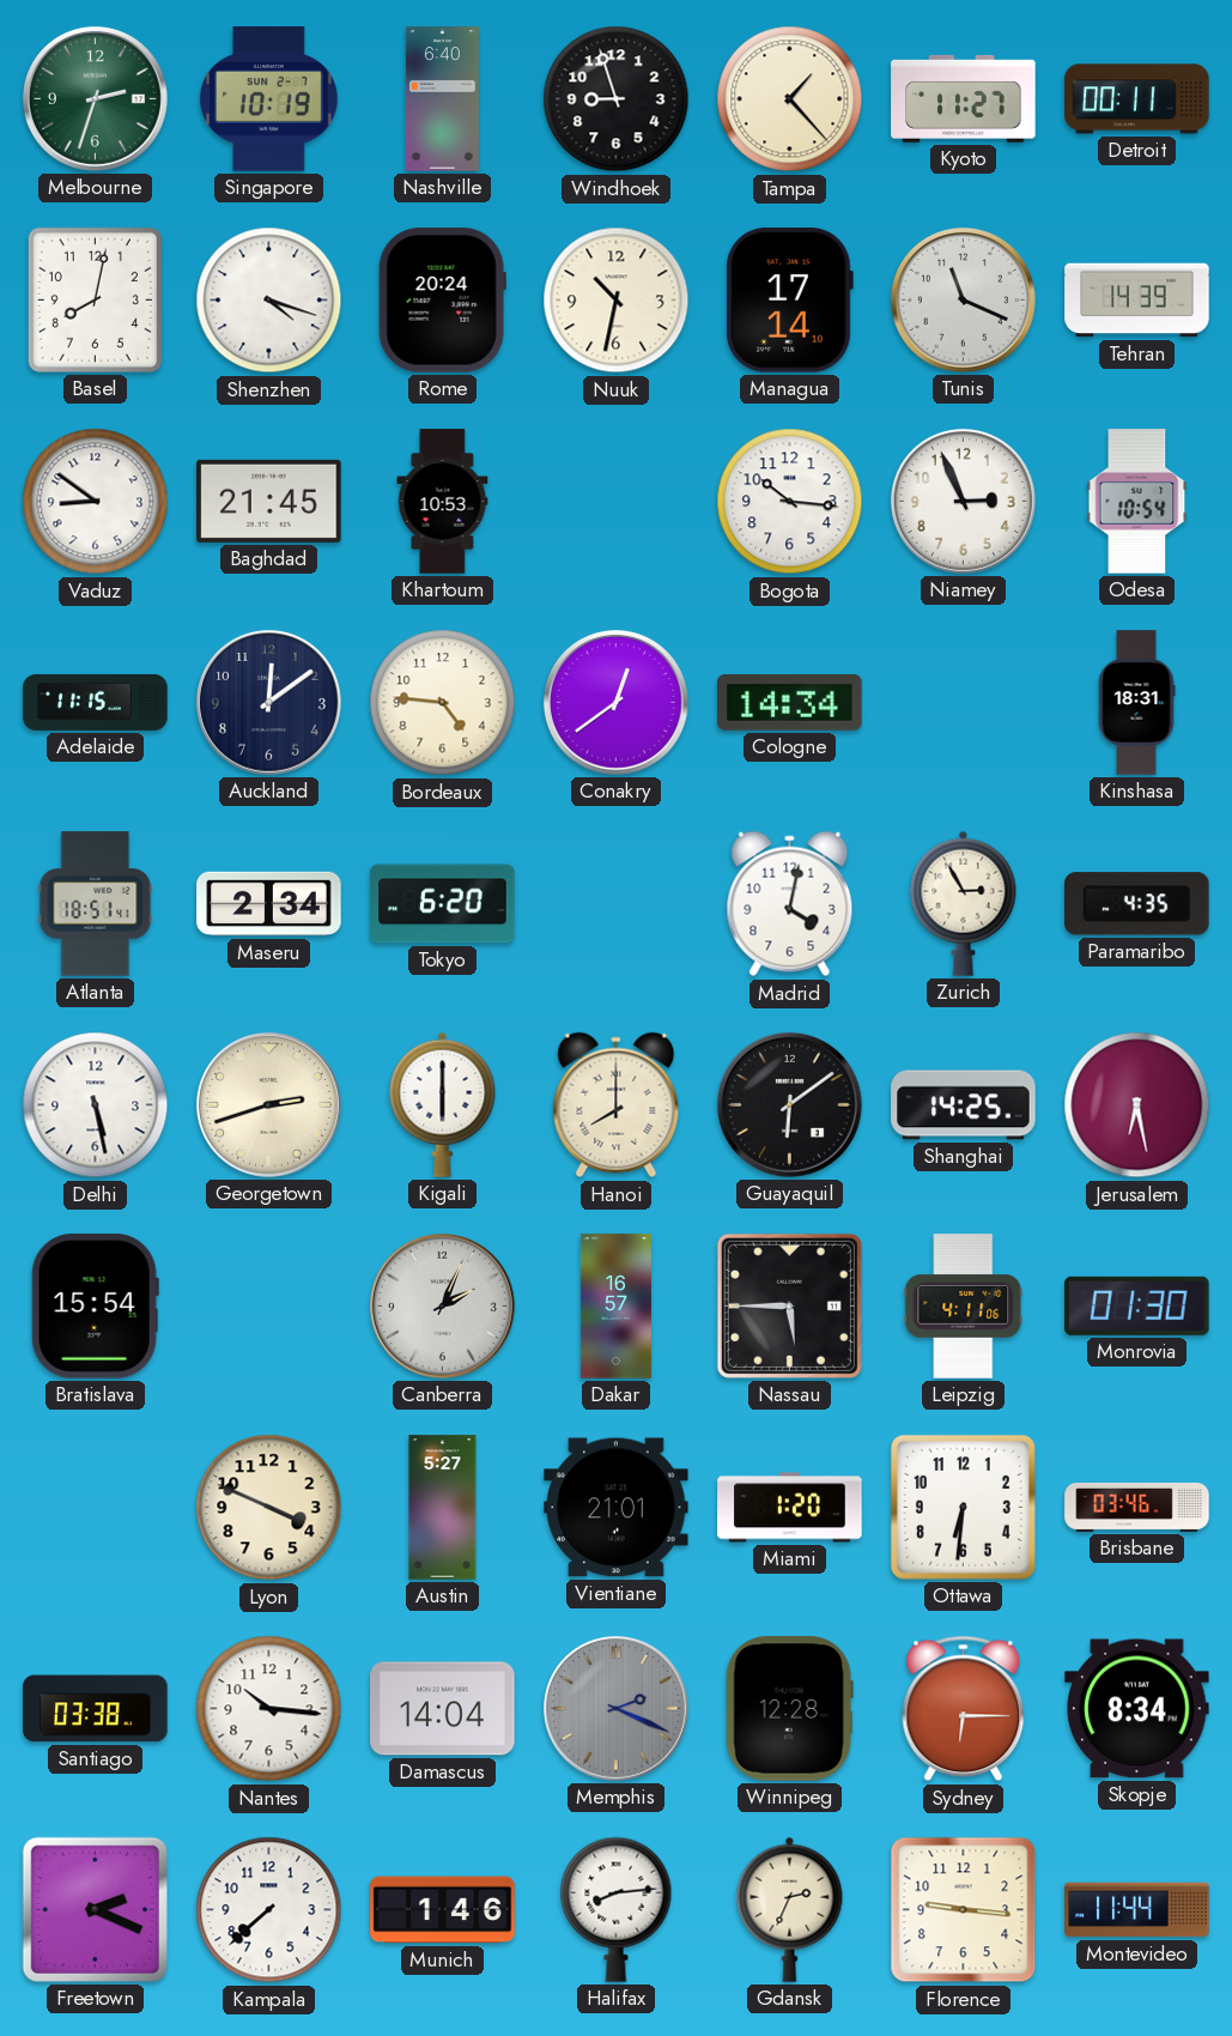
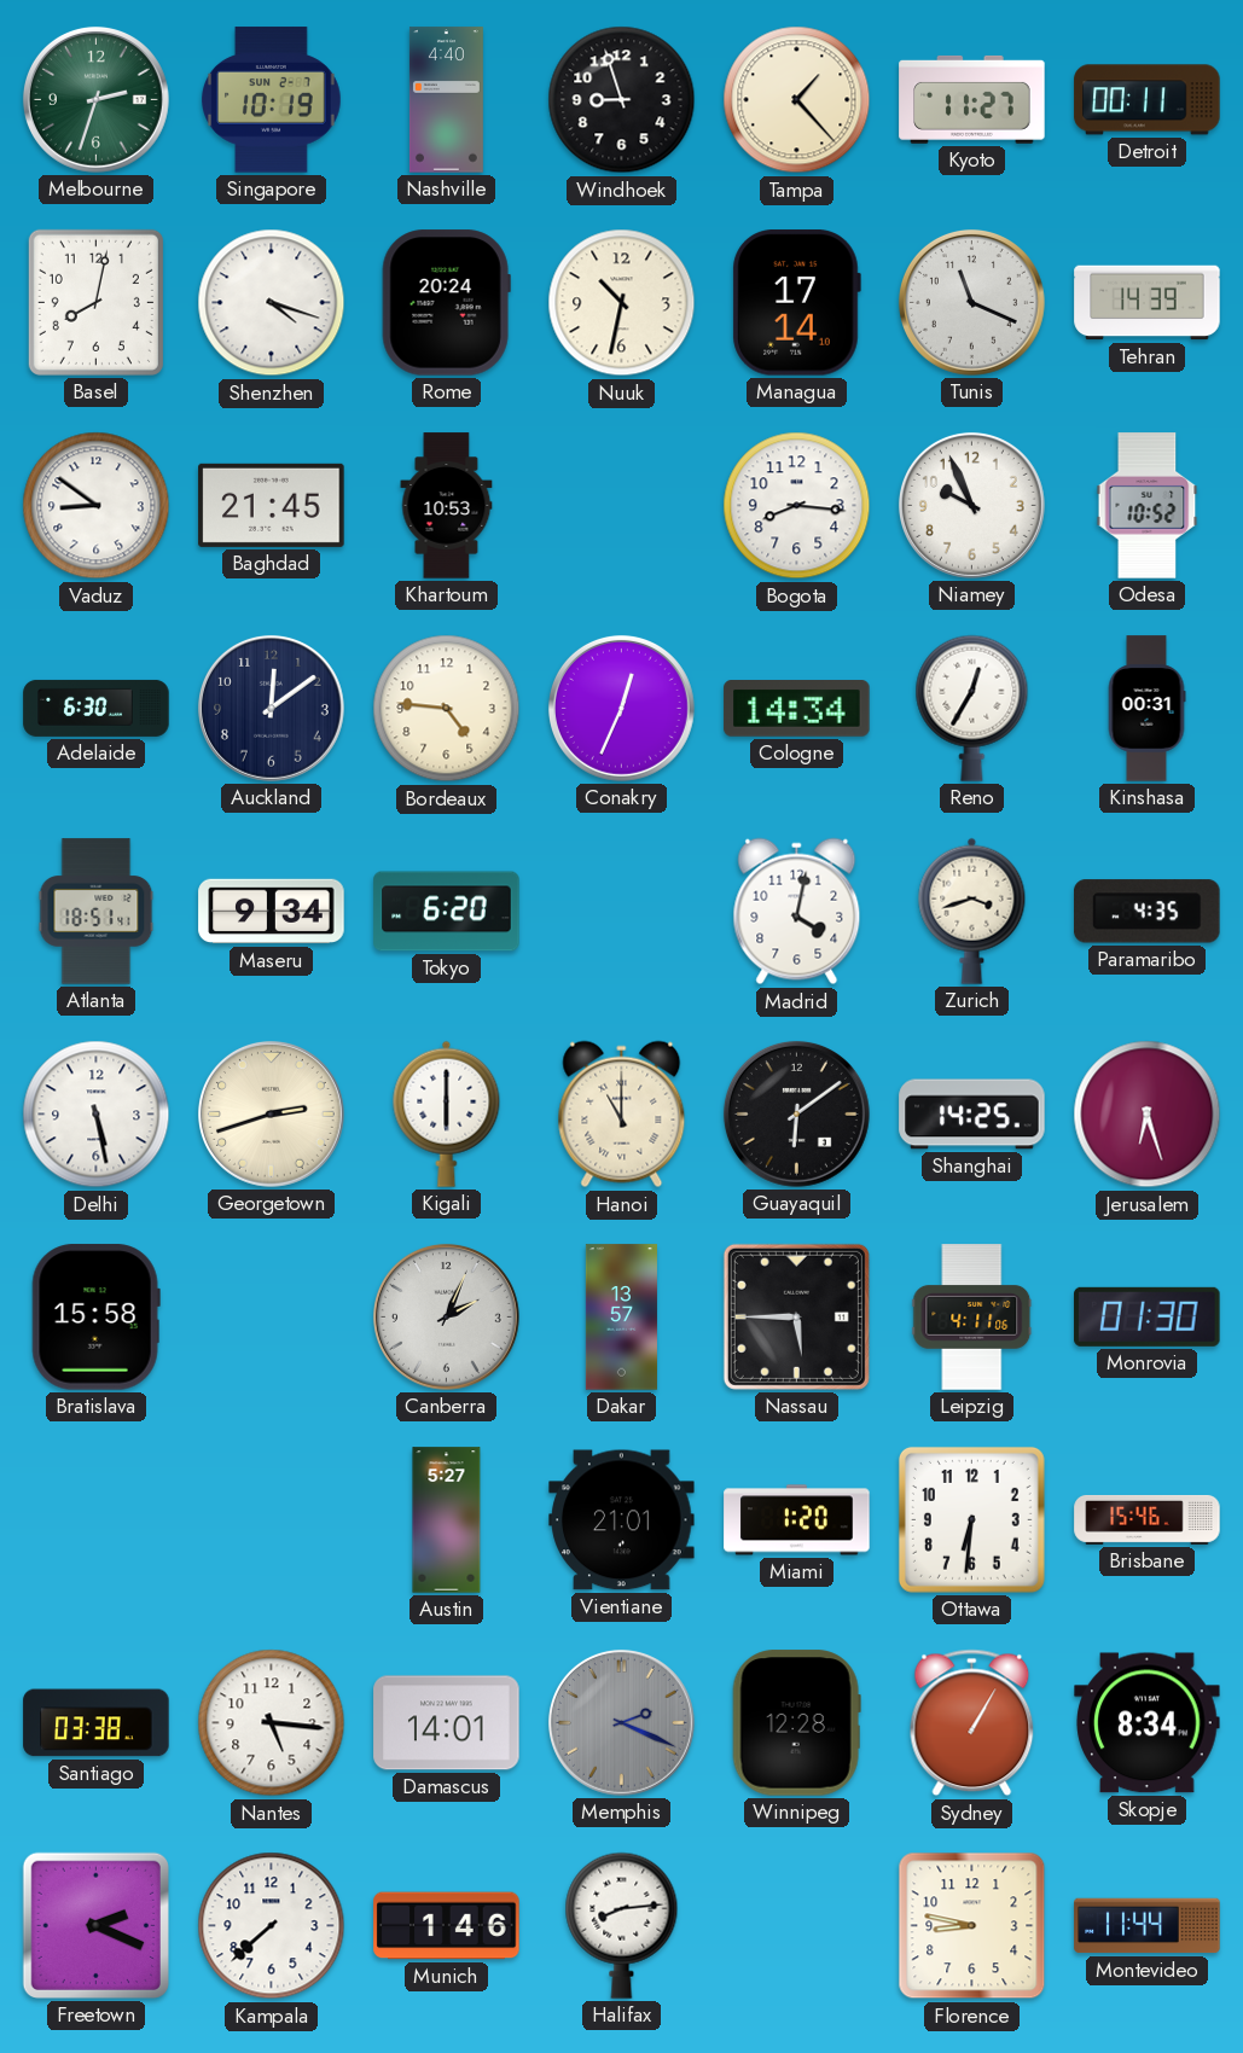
Nashville: 6:40 -> 4:40
Bogota: 10:16 -> 8:16
Niamey: 2:56 -> 9:56
Odesa: 10:54 -> 10:52
Adelaide: 11:15 -> 6:30
Conakry: 12:39 -> 12:34
Reno: none -> 12:35
Kinshasa: 18:31 -> 00:31
Maseru: 2:34 -> 9:34
Zurich: 2:55 -> 3:42
Hanoi: 8:00 -> 11:00
Jerusalem: 6:28 -> 6:27
Bratislava: 15:54 -> 15:58
Dakar: 16:57 -> 13:57
Lyon: 3:49 -> none
Brisbane: 03:46 -> 15:46
Nantes: 10:16 -> 5:16
Damascus: 14:04 -> 14:01
Sydney: 6:15 -> 1:05
Gdansk: 2:34 -> none
Florence: 9:16 -> 8:47
